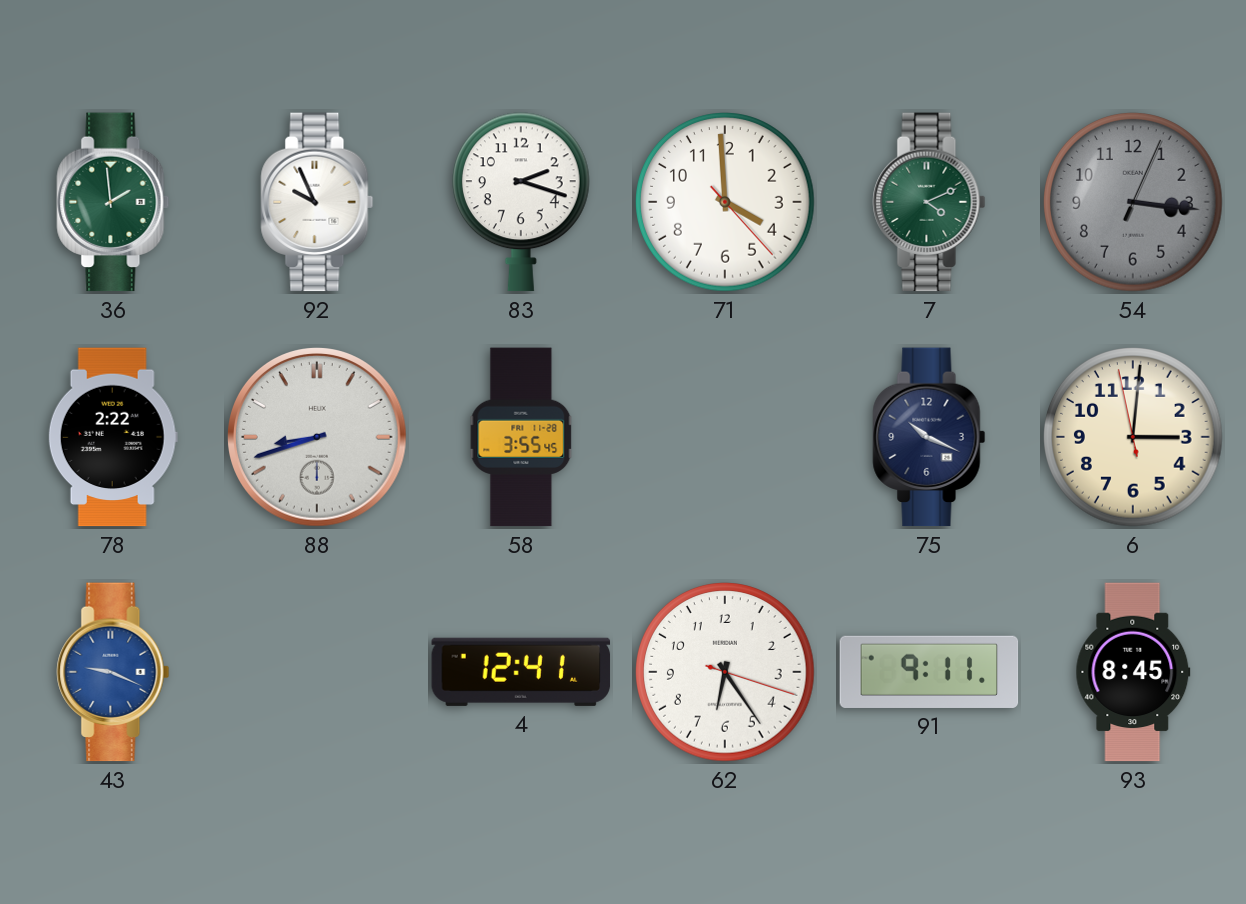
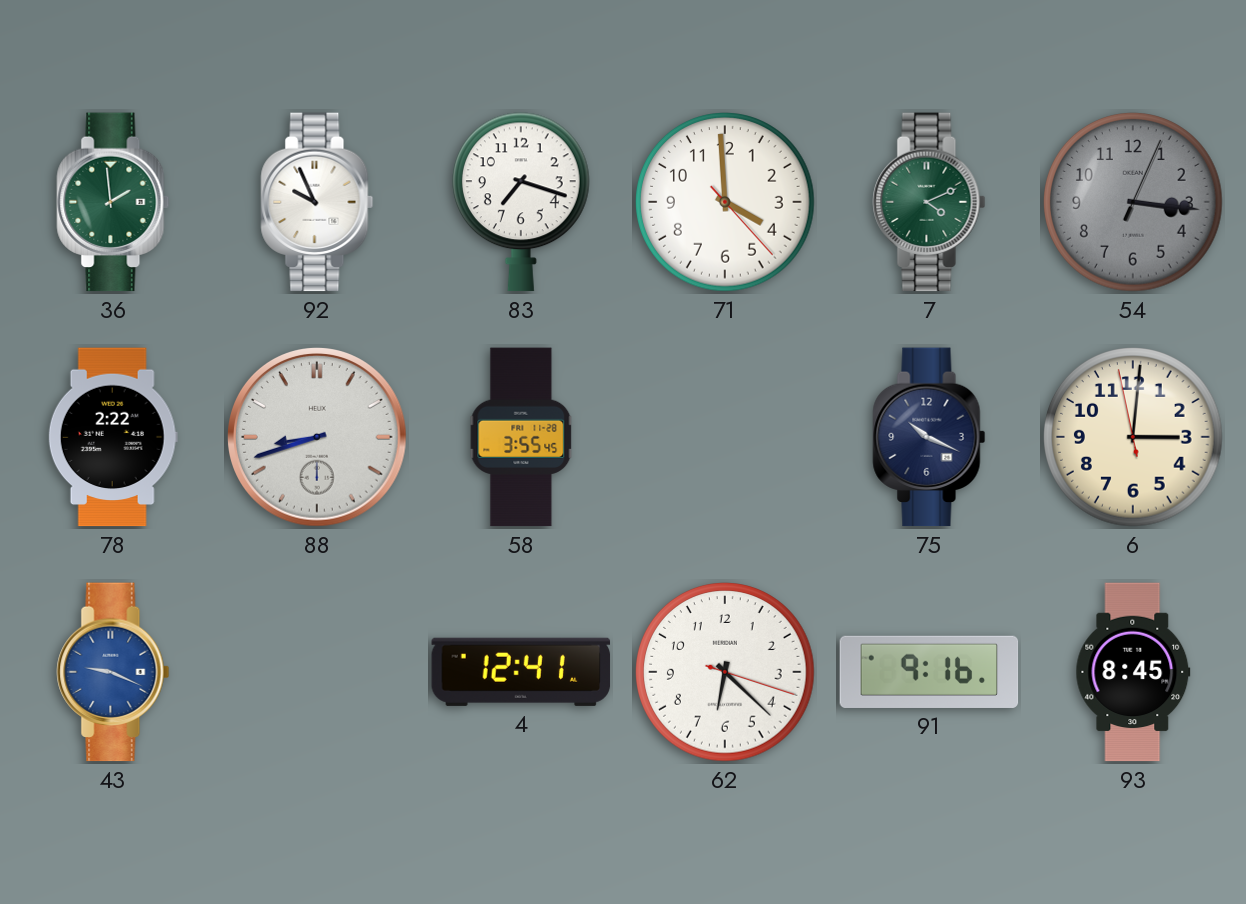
83: 2:18 -> 7:18
62: 6:24 -> 6:22
91: 9:11 -> 9:16
